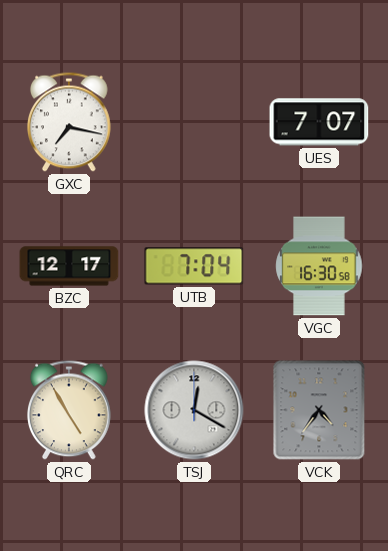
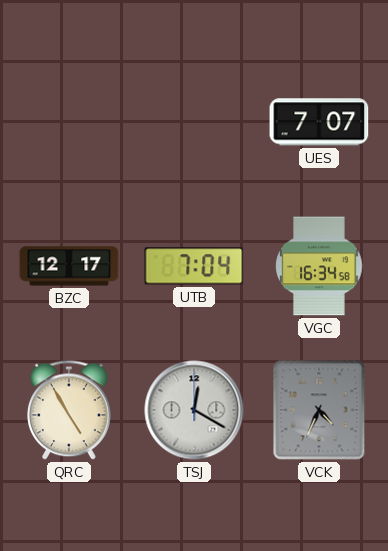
GXC: 7:17 -> none
VGC: 16:30 -> 16:34
VCK: 4:36 -> 4:34
